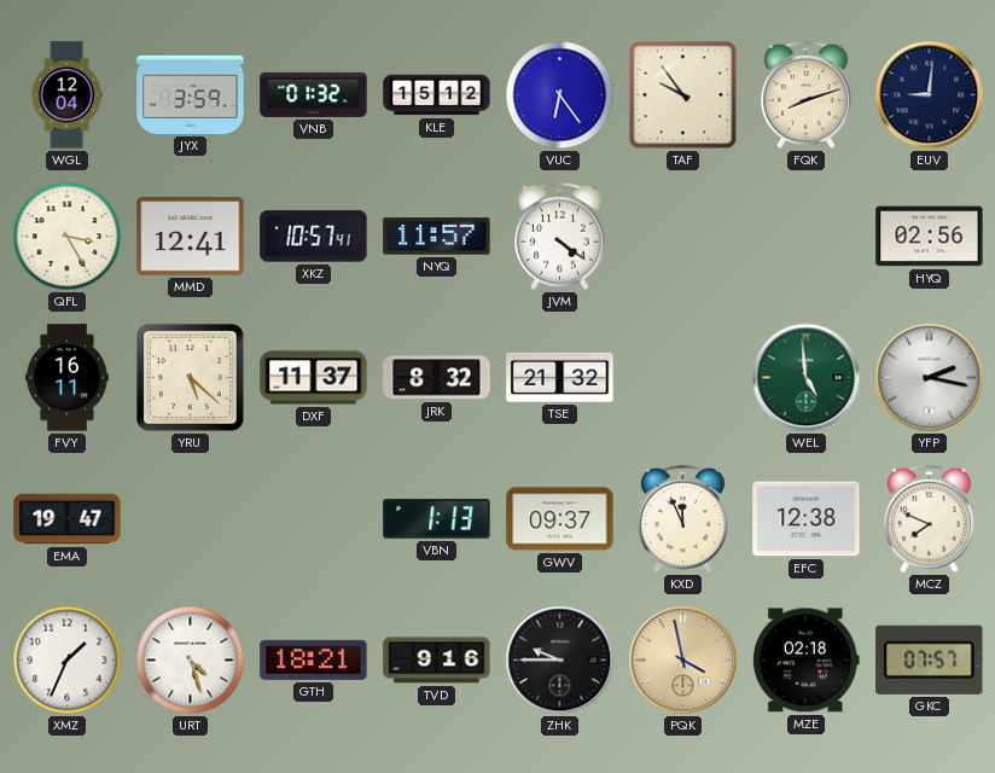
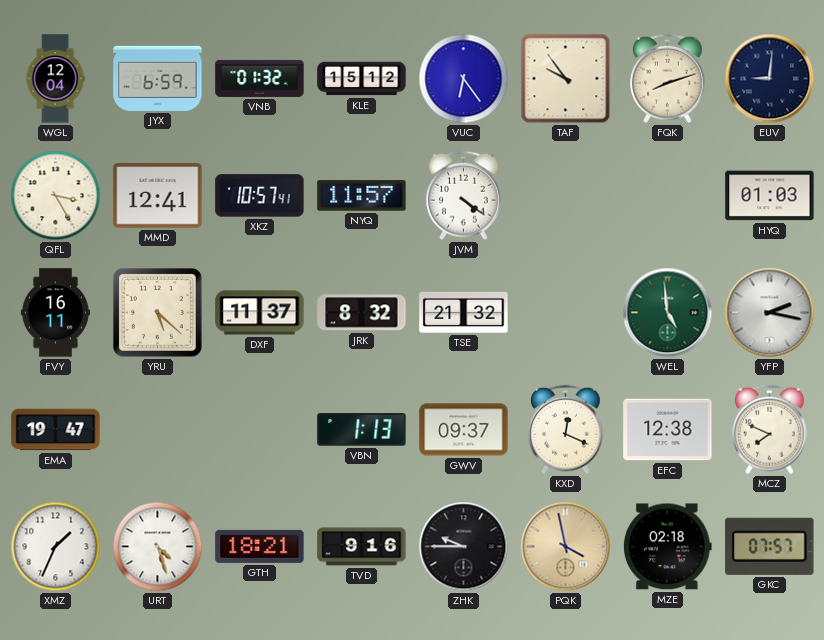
JYX: 3:59 -> 6:59
HYQ: 02:56 -> 01:03
KXD: 11:56 -> 12:19
